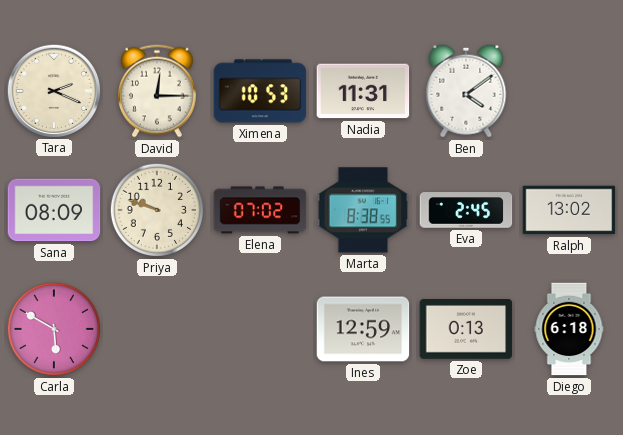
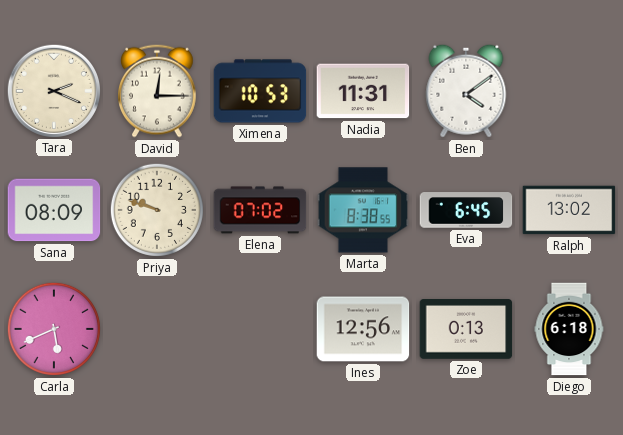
Eva: 2:45 -> 6:45
Carla: 5:50 -> 5:41
Ines: 12:59 -> 12:56
